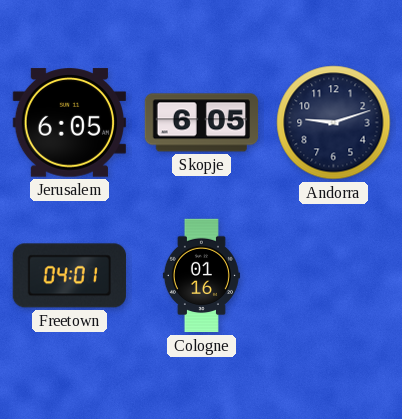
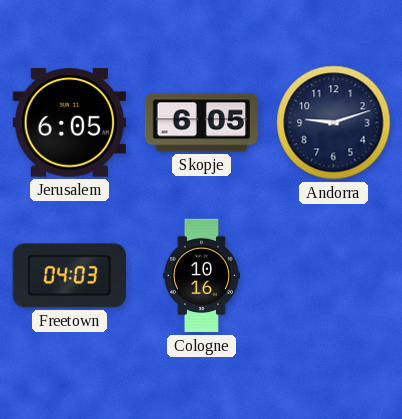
Freetown: 04:01 -> 04:03
Cologne: 01:16 -> 10:16
